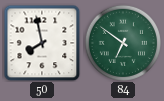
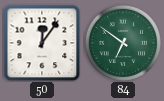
50: 7:58 -> 12:06
